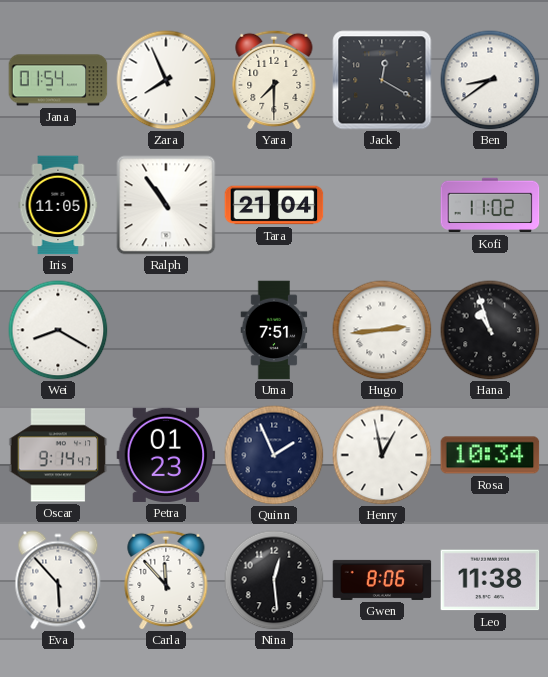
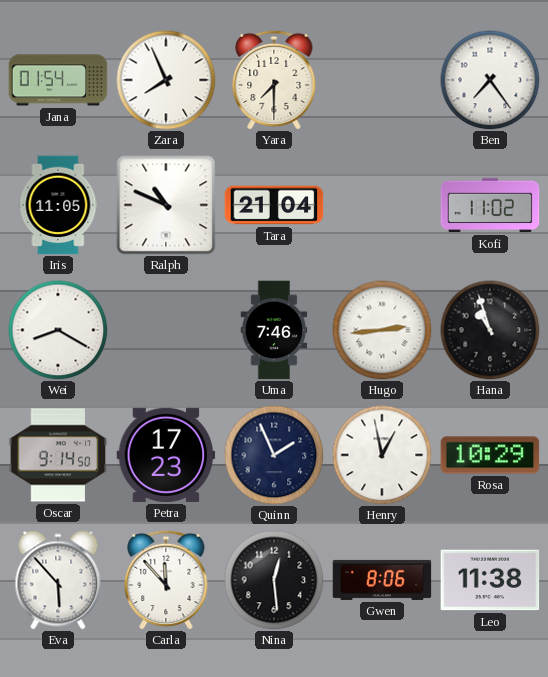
Jack: 12:20 -> none
Ben: 8:39 -> 7:24
Ralph: 10:54 -> 10:49
Uma: 7:51 -> 7:46
Oscar: 9:14:47 -> 9:14:50
Petra: 01:23 -> 17:23
Rosa: 10:34 -> 10:29
